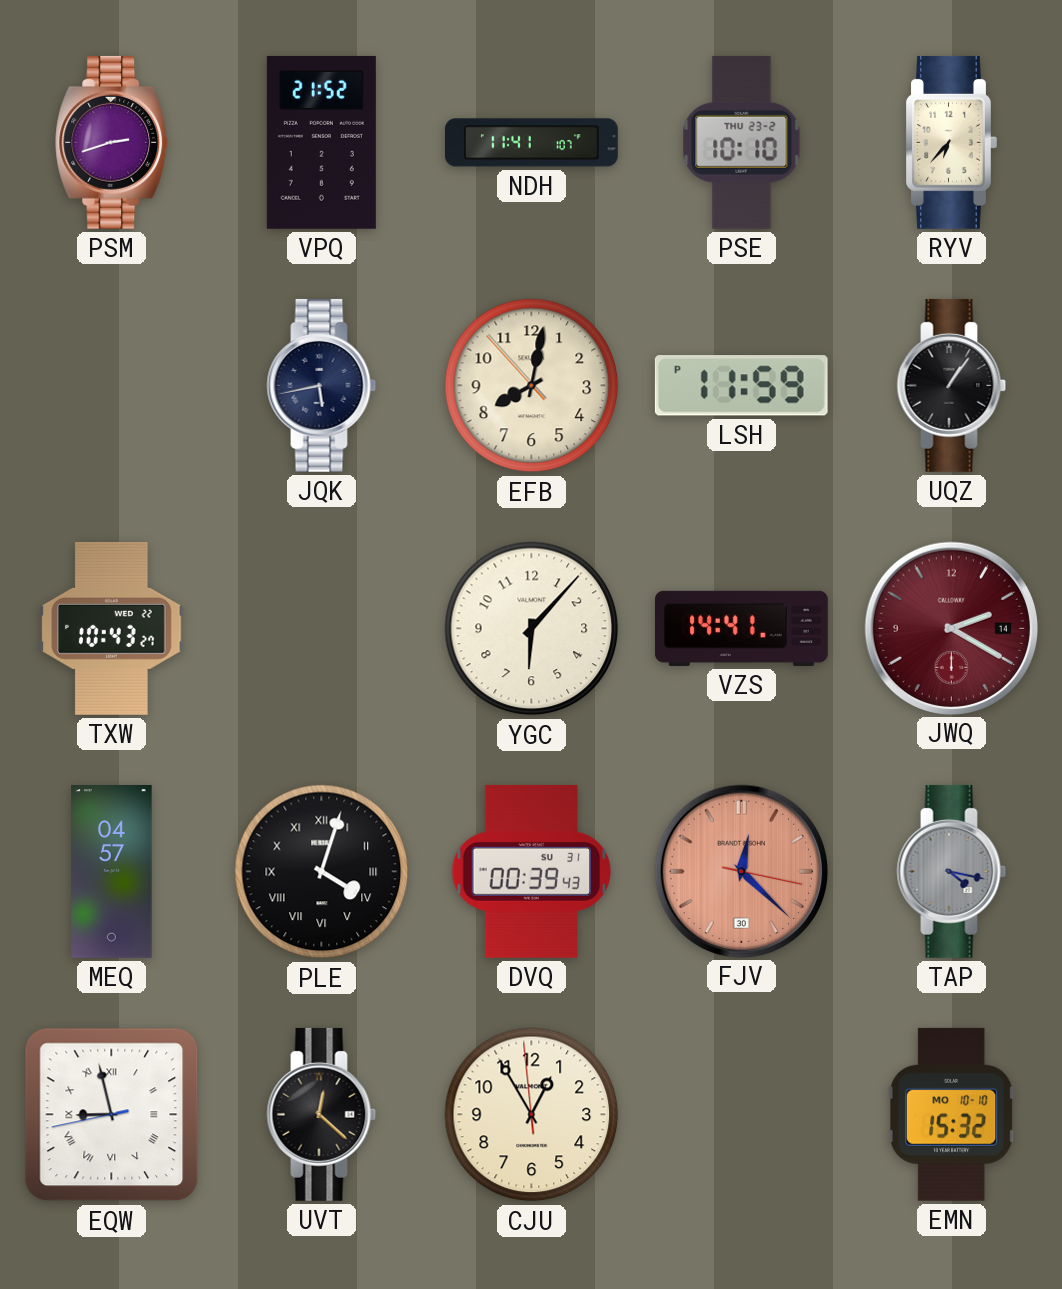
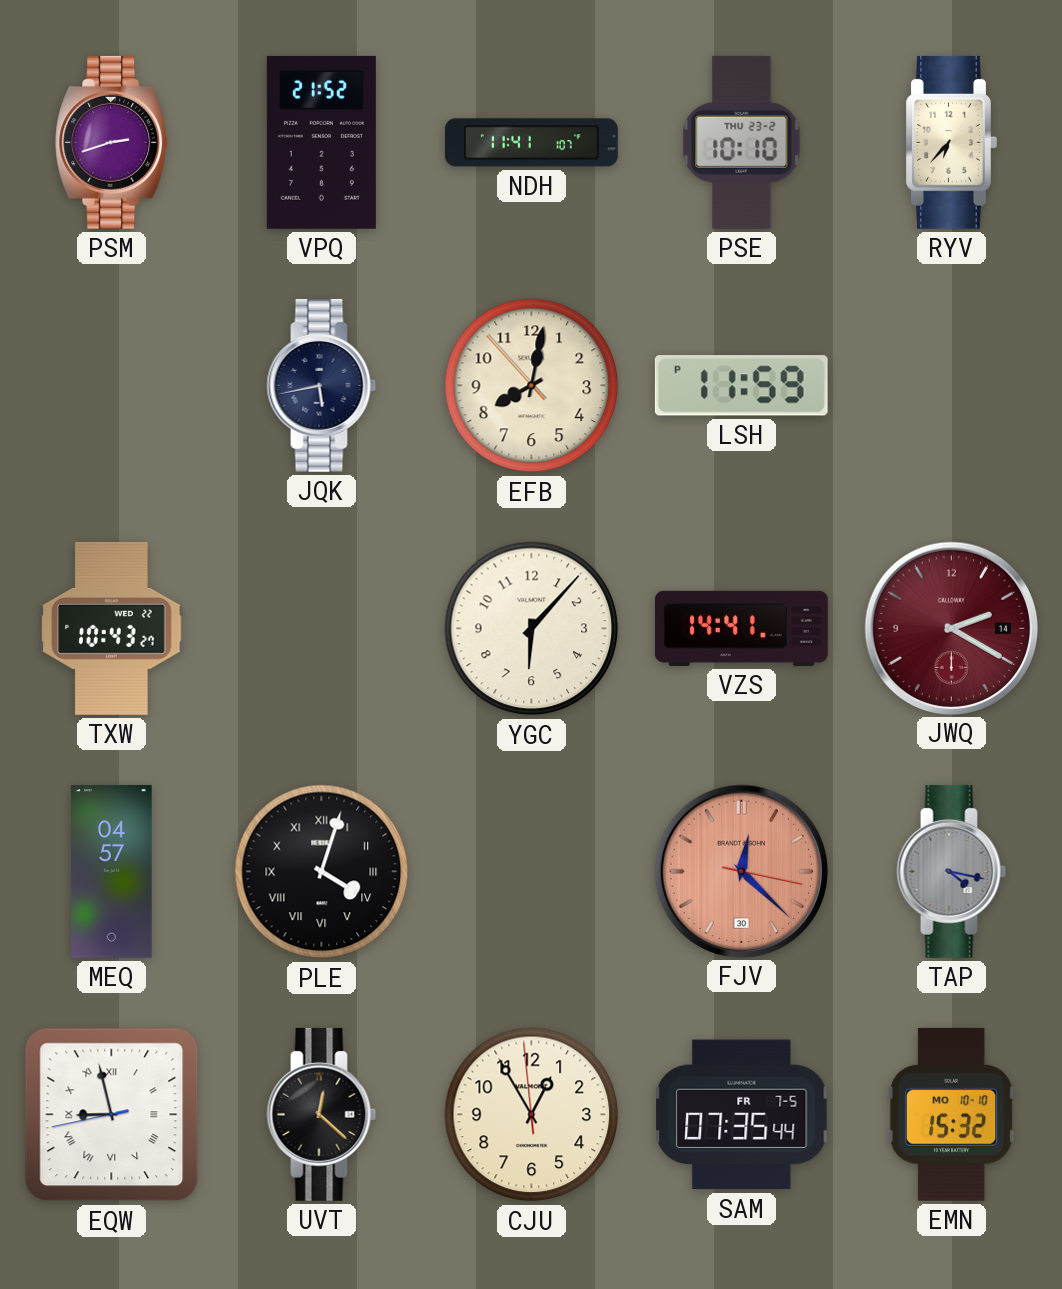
UQZ: 1:06 -> none
DVQ: 00:39 -> none
SAM: none -> 07:35
